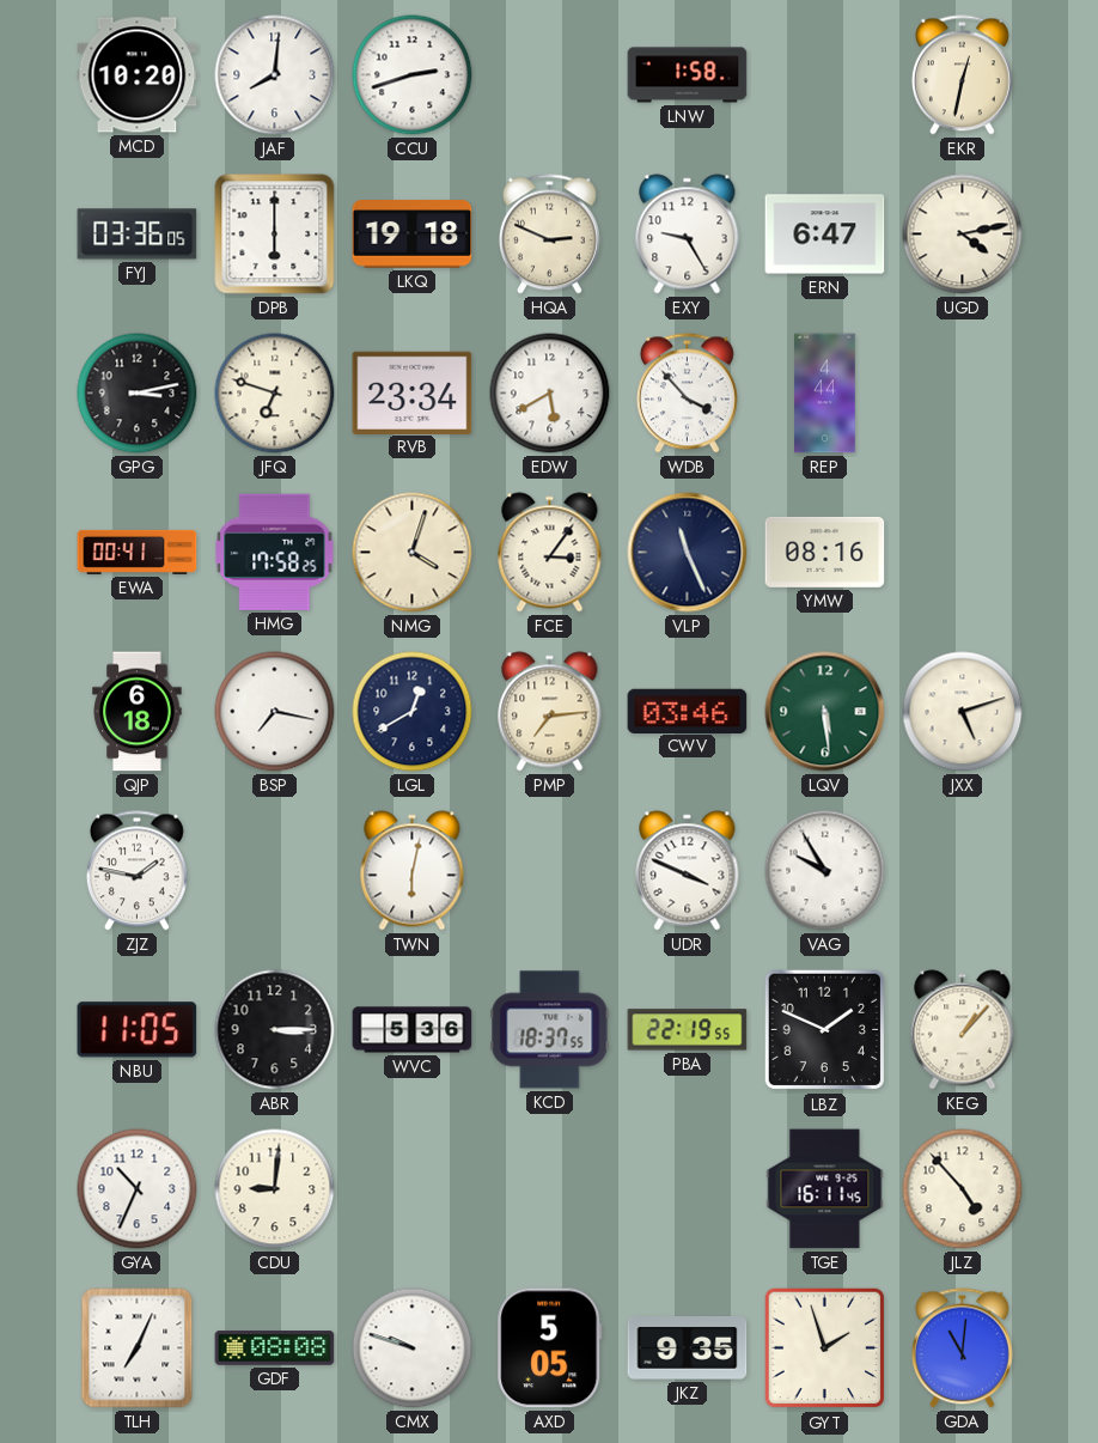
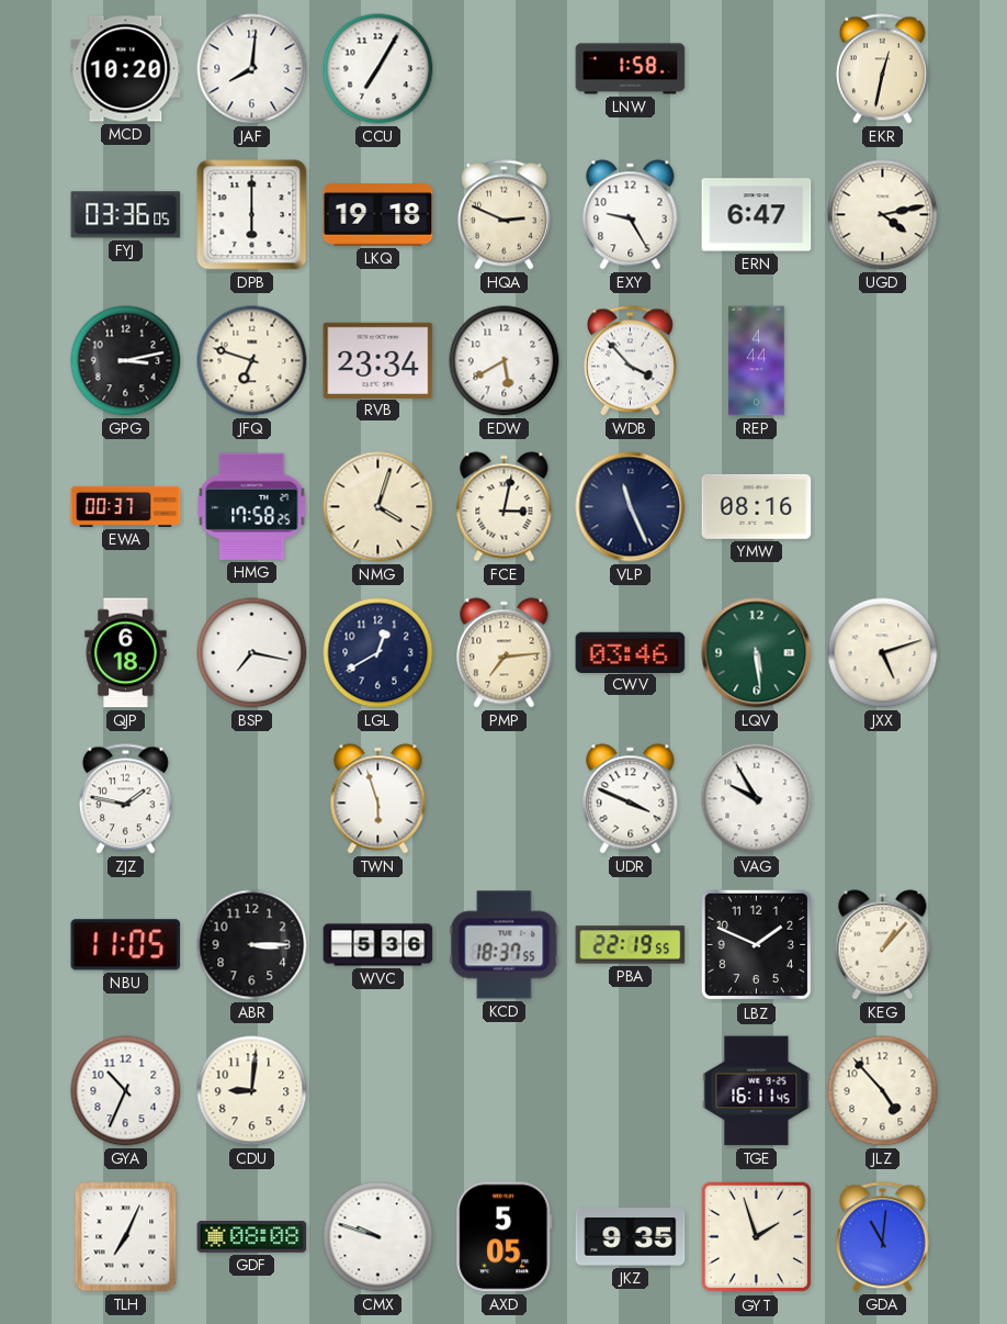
CCU: 2:42 -> 7:05
EWA: 00:41 -> 00:37
FCE: 3:06 -> 3:02
TWN: 6:02 -> 5:57
